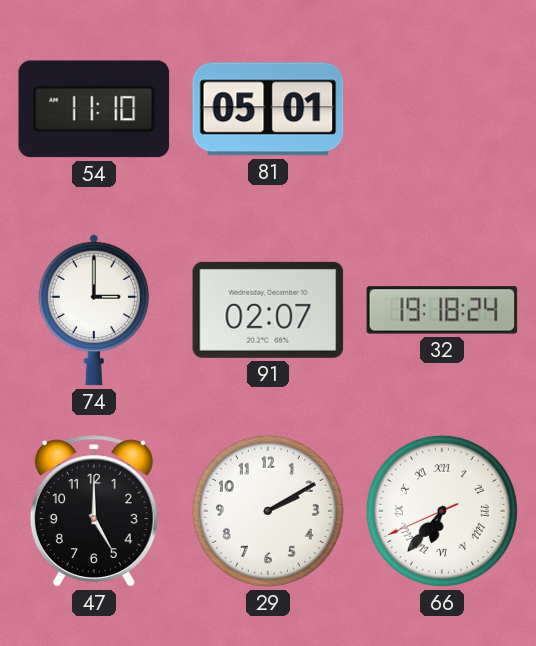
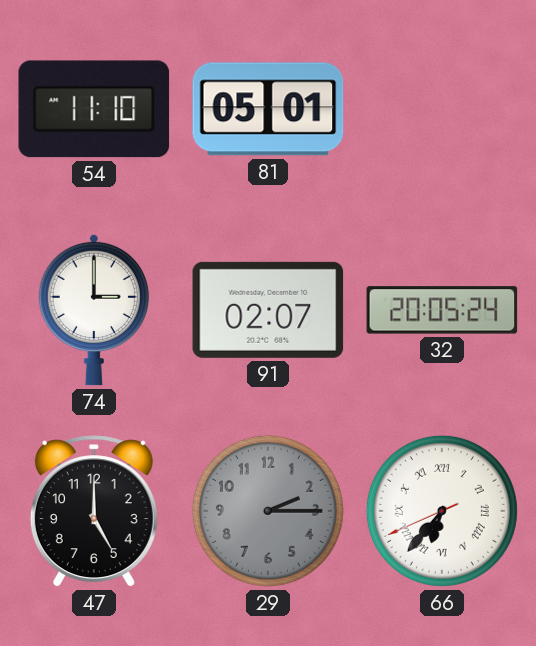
32: 19:18 -> 20:05
29: 2:10 -> 2:15
29 dial: white -> grey
